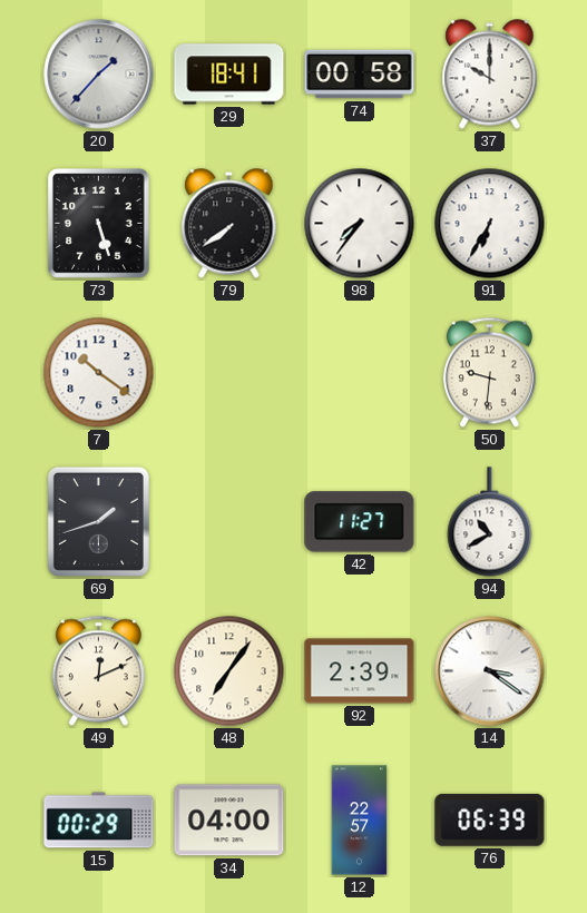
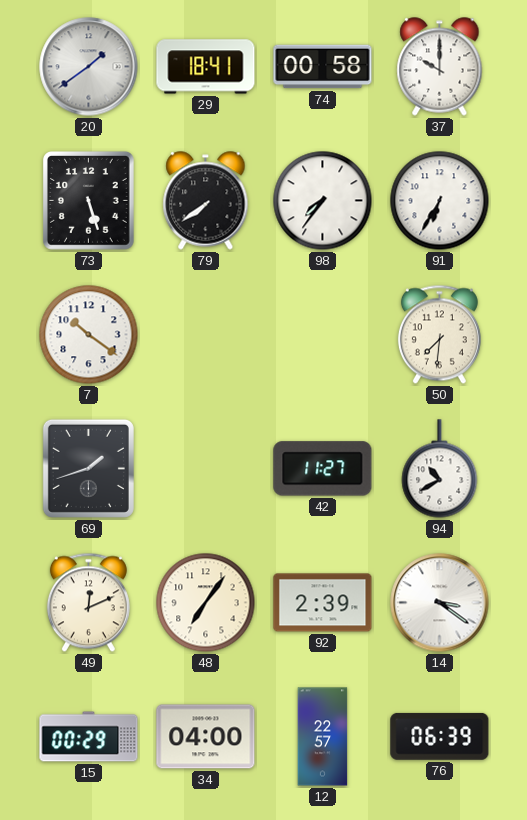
20: 1:37 -> 1:39
50: 9:31 -> 7:31
